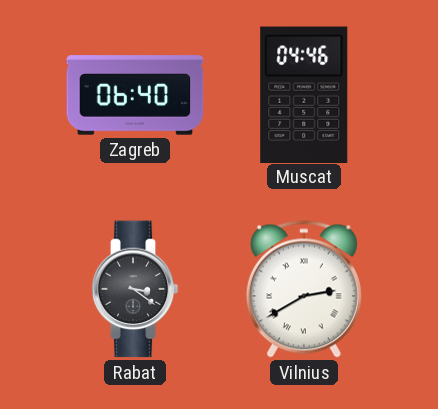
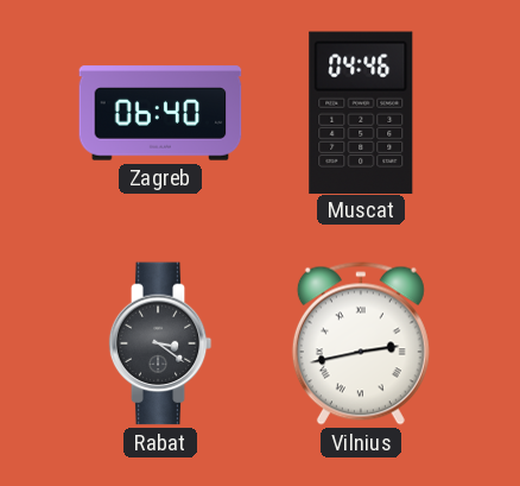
Vilnius: 2:40 -> 2:43
